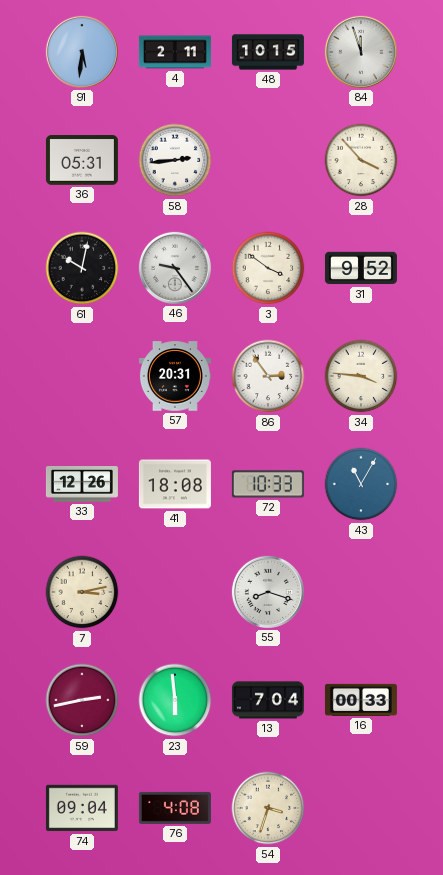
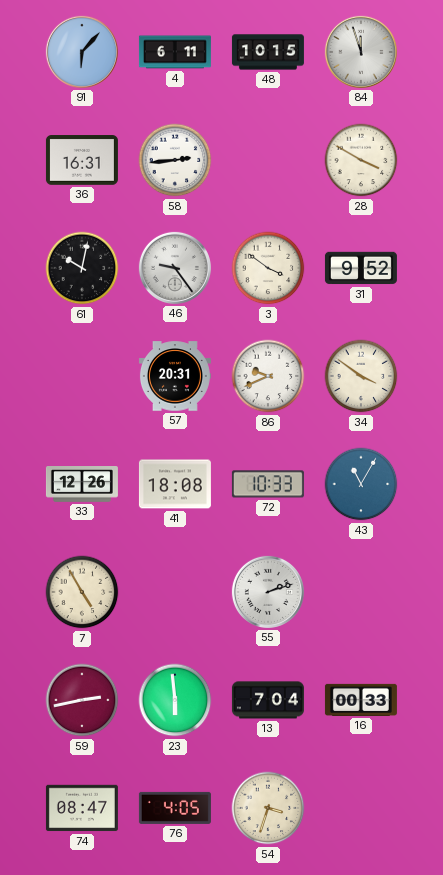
91: 5:31 -> 6:07
4: 2:11 -> 6:11
36: 05:31 -> 16:31
28: 3:53 -> 3:50
86: 2:54 -> 9:41
34: 3:46 -> 3:51
7: 3:13 -> 4:55
55: 8:18 -> 2:12
74: 09:04 -> 08:47
76: 4:08 -> 4:05
